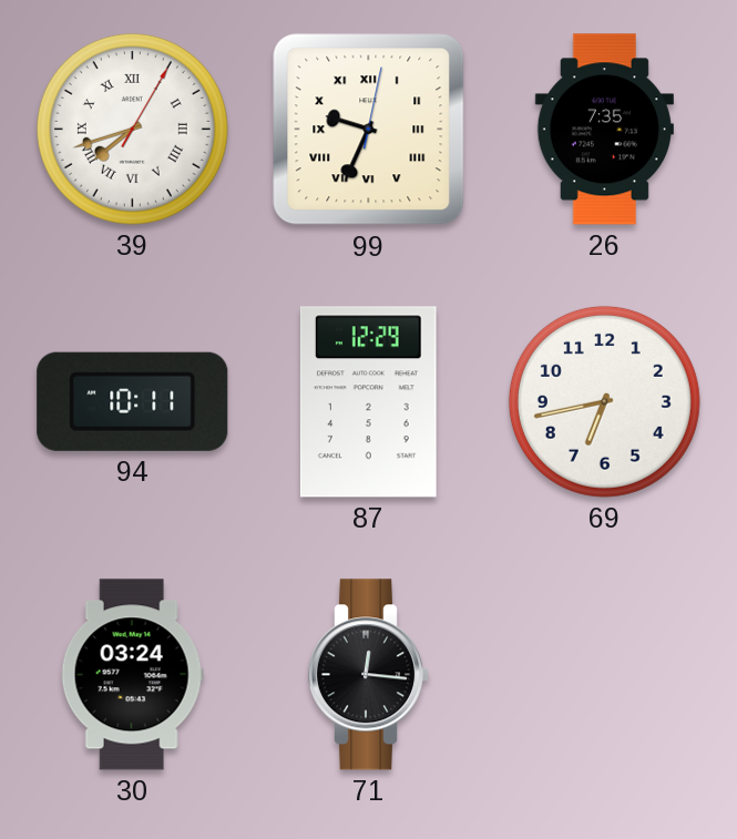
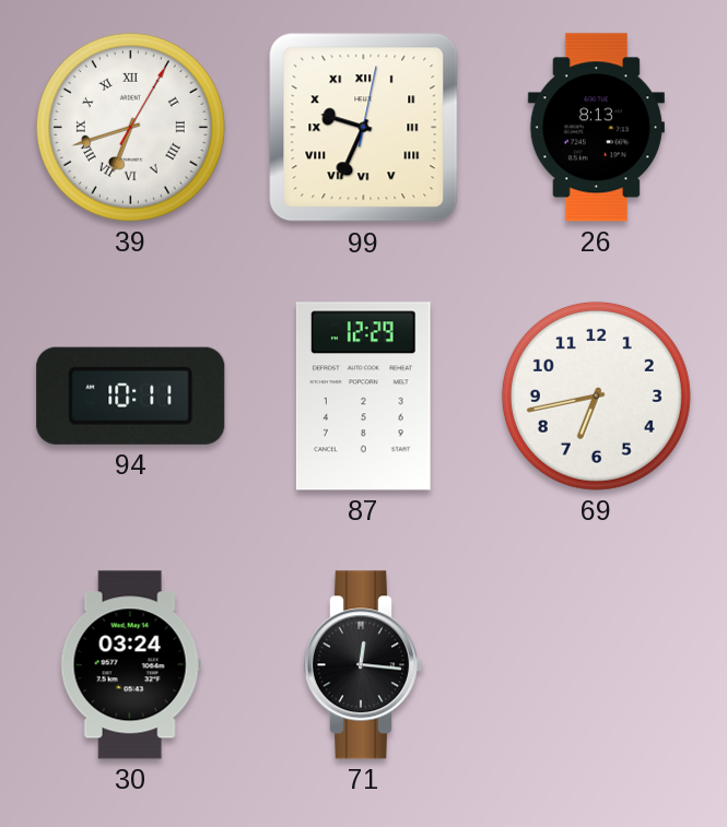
39: 7:42 -> 6:42
26: 7:35 -> 8:13
